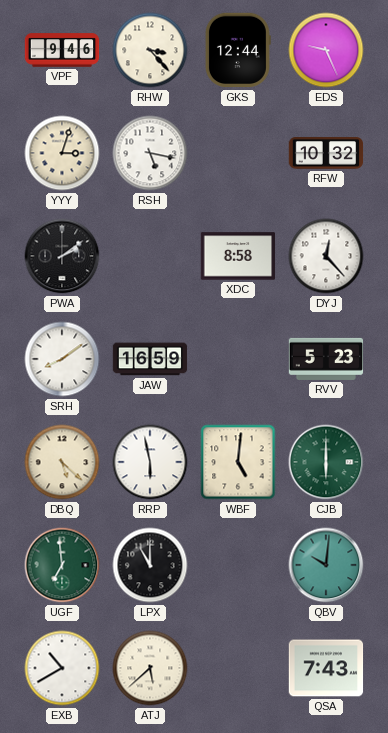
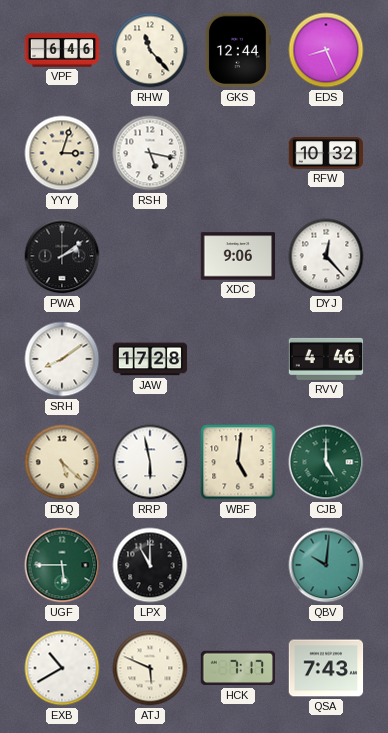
VPF: 9:46 -> 6:46
RHW: 3:23 -> 11:23
EDS: 9:26 -> 8:26
XDC: 8:58 -> 9:06
JAW: 16:59 -> 17:28
RVV: 5:23 -> 4:46
CJB: 6:00 -> 5:00
UGF: 6:59 -> 5:45
ATJ: 5:38 -> 5:49
HCK: none -> 7:17
